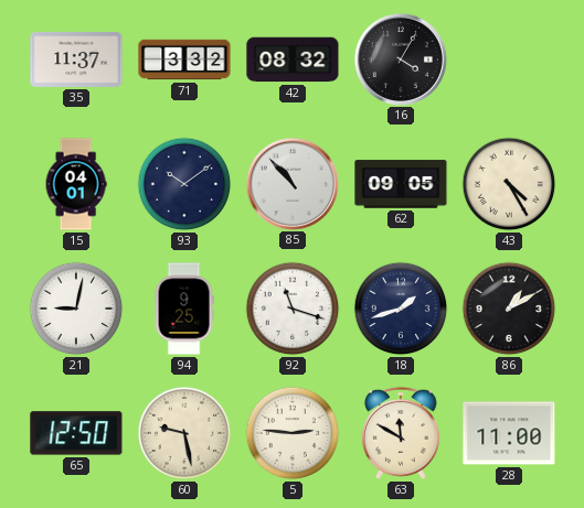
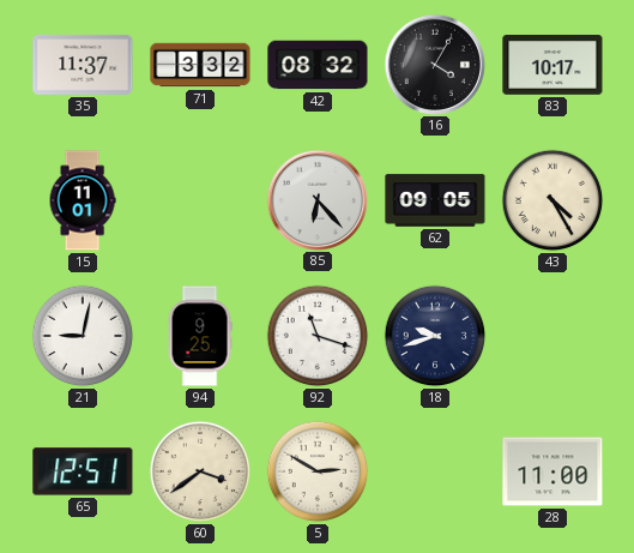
83: none -> 10:17
15: 04:01 -> 11:01
93: 10:09 -> none
85: 10:53 -> 6:23
18: 1:42 -> 9:42
86: 1:10 -> none
65: 12:50 -> 12:51
60: 9:28 -> 3:39
5: 2:46 -> 2:50
63: 11:50 -> none
